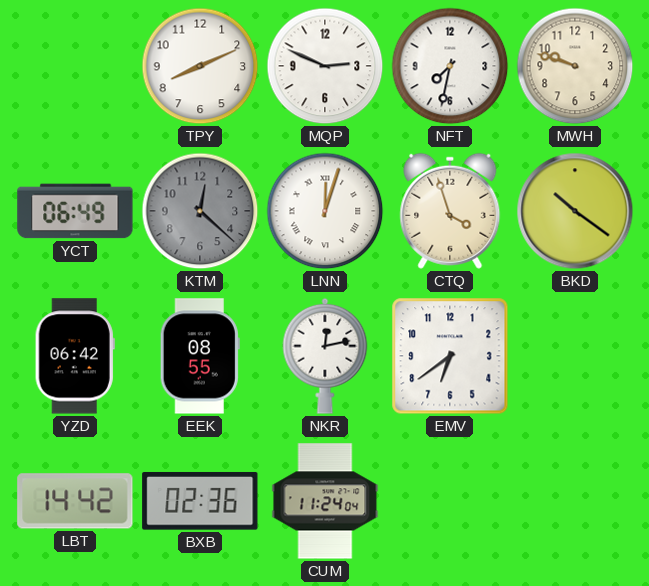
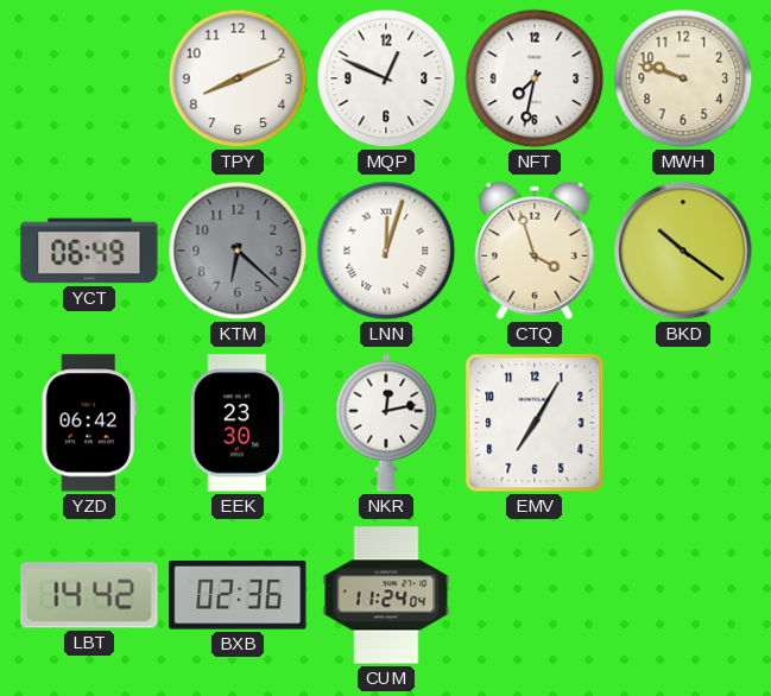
MQP: 2:49 -> 12:49
KTM: 12:22 -> 6:22
EEK: 08:55 -> 23:30
EMV: 6:39 -> 7:05
